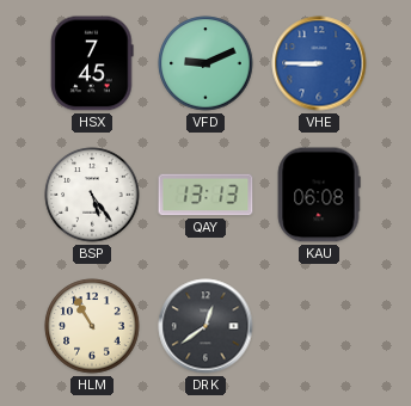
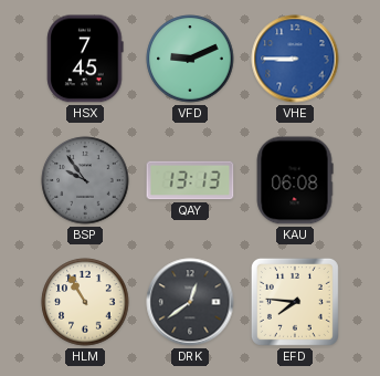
BSP: 5:24 -> 9:54
BSP dial: white -> grey
EFD: none -> 7:46
